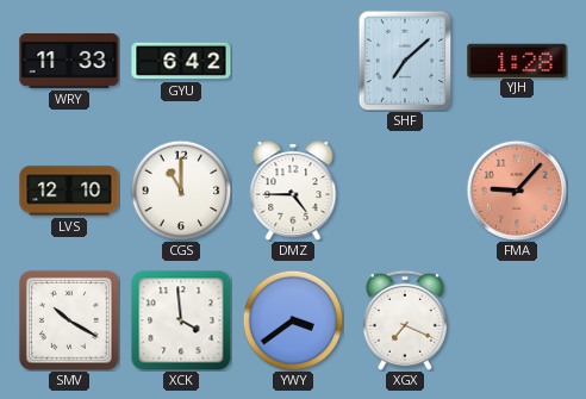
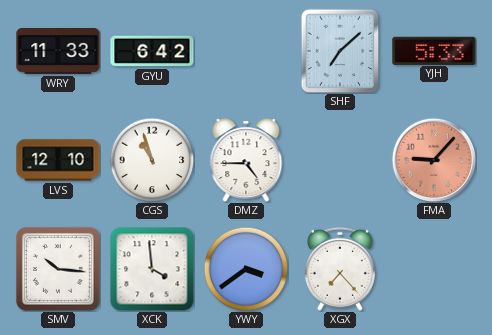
YJH: 1:28 -> 5:33
CGS: 11:00 -> 10:57
SMV: 10:20 -> 10:16
XGX: 7:19 -> 7:23
